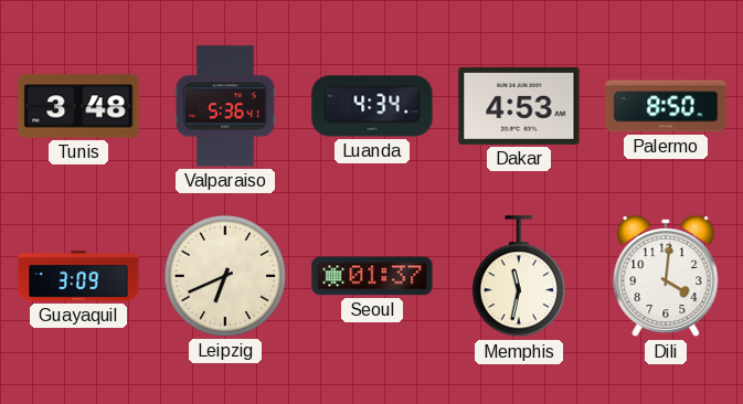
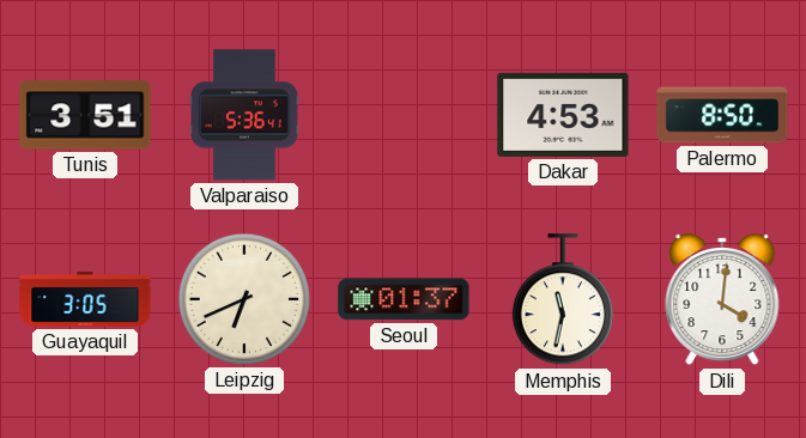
Tunis: 3:48 -> 3:51
Luanda: 4:34 -> none
Guayaquil: 3:09 -> 3:05
